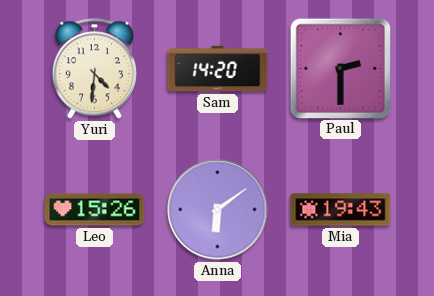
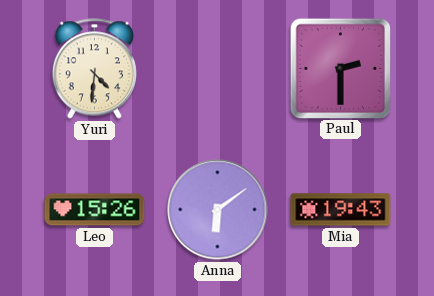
Sam: 14:20 -> none
